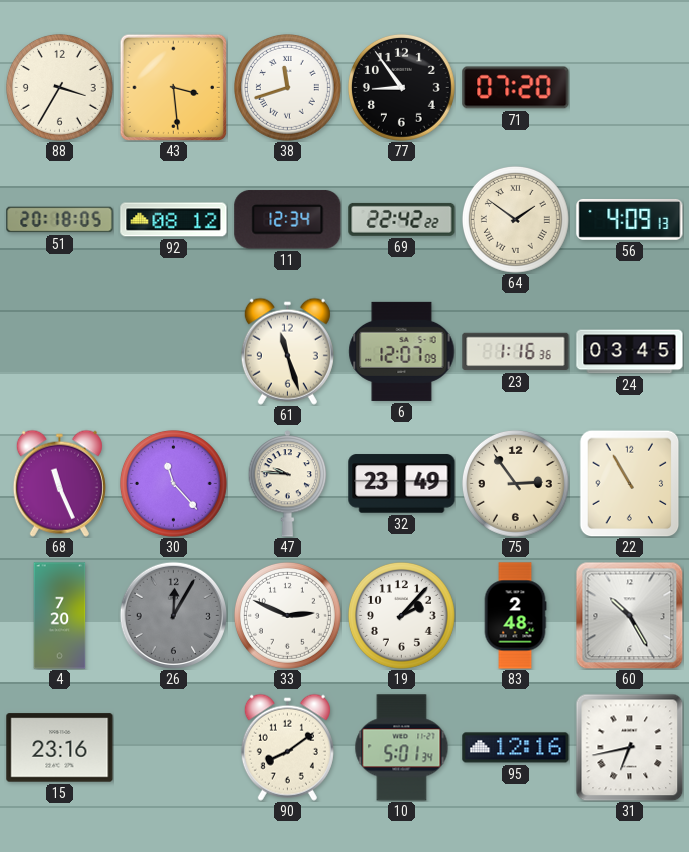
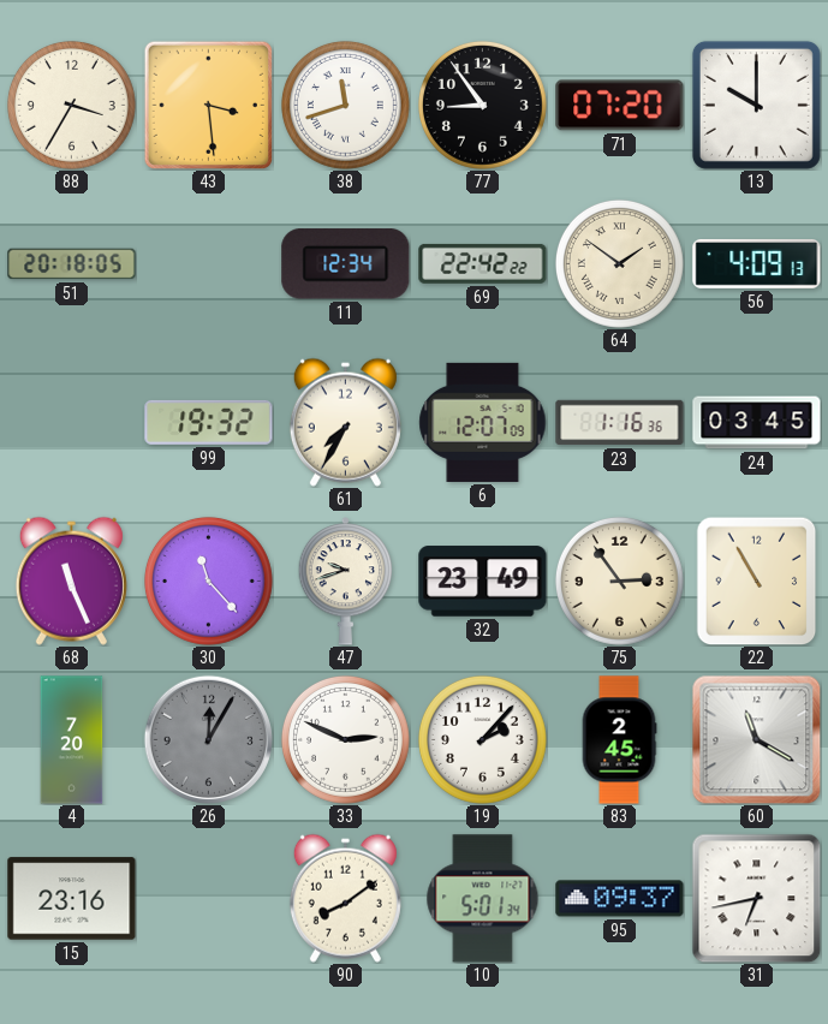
13: none -> 10:00
92: 08:12 -> none
99: none -> 19:32
61: 11:27 -> 7:35
47: 9:46 -> 9:42
83: 2:48 -> 2:45
60: 10:25 -> 11:20
95: 12:16 -> 09:37
